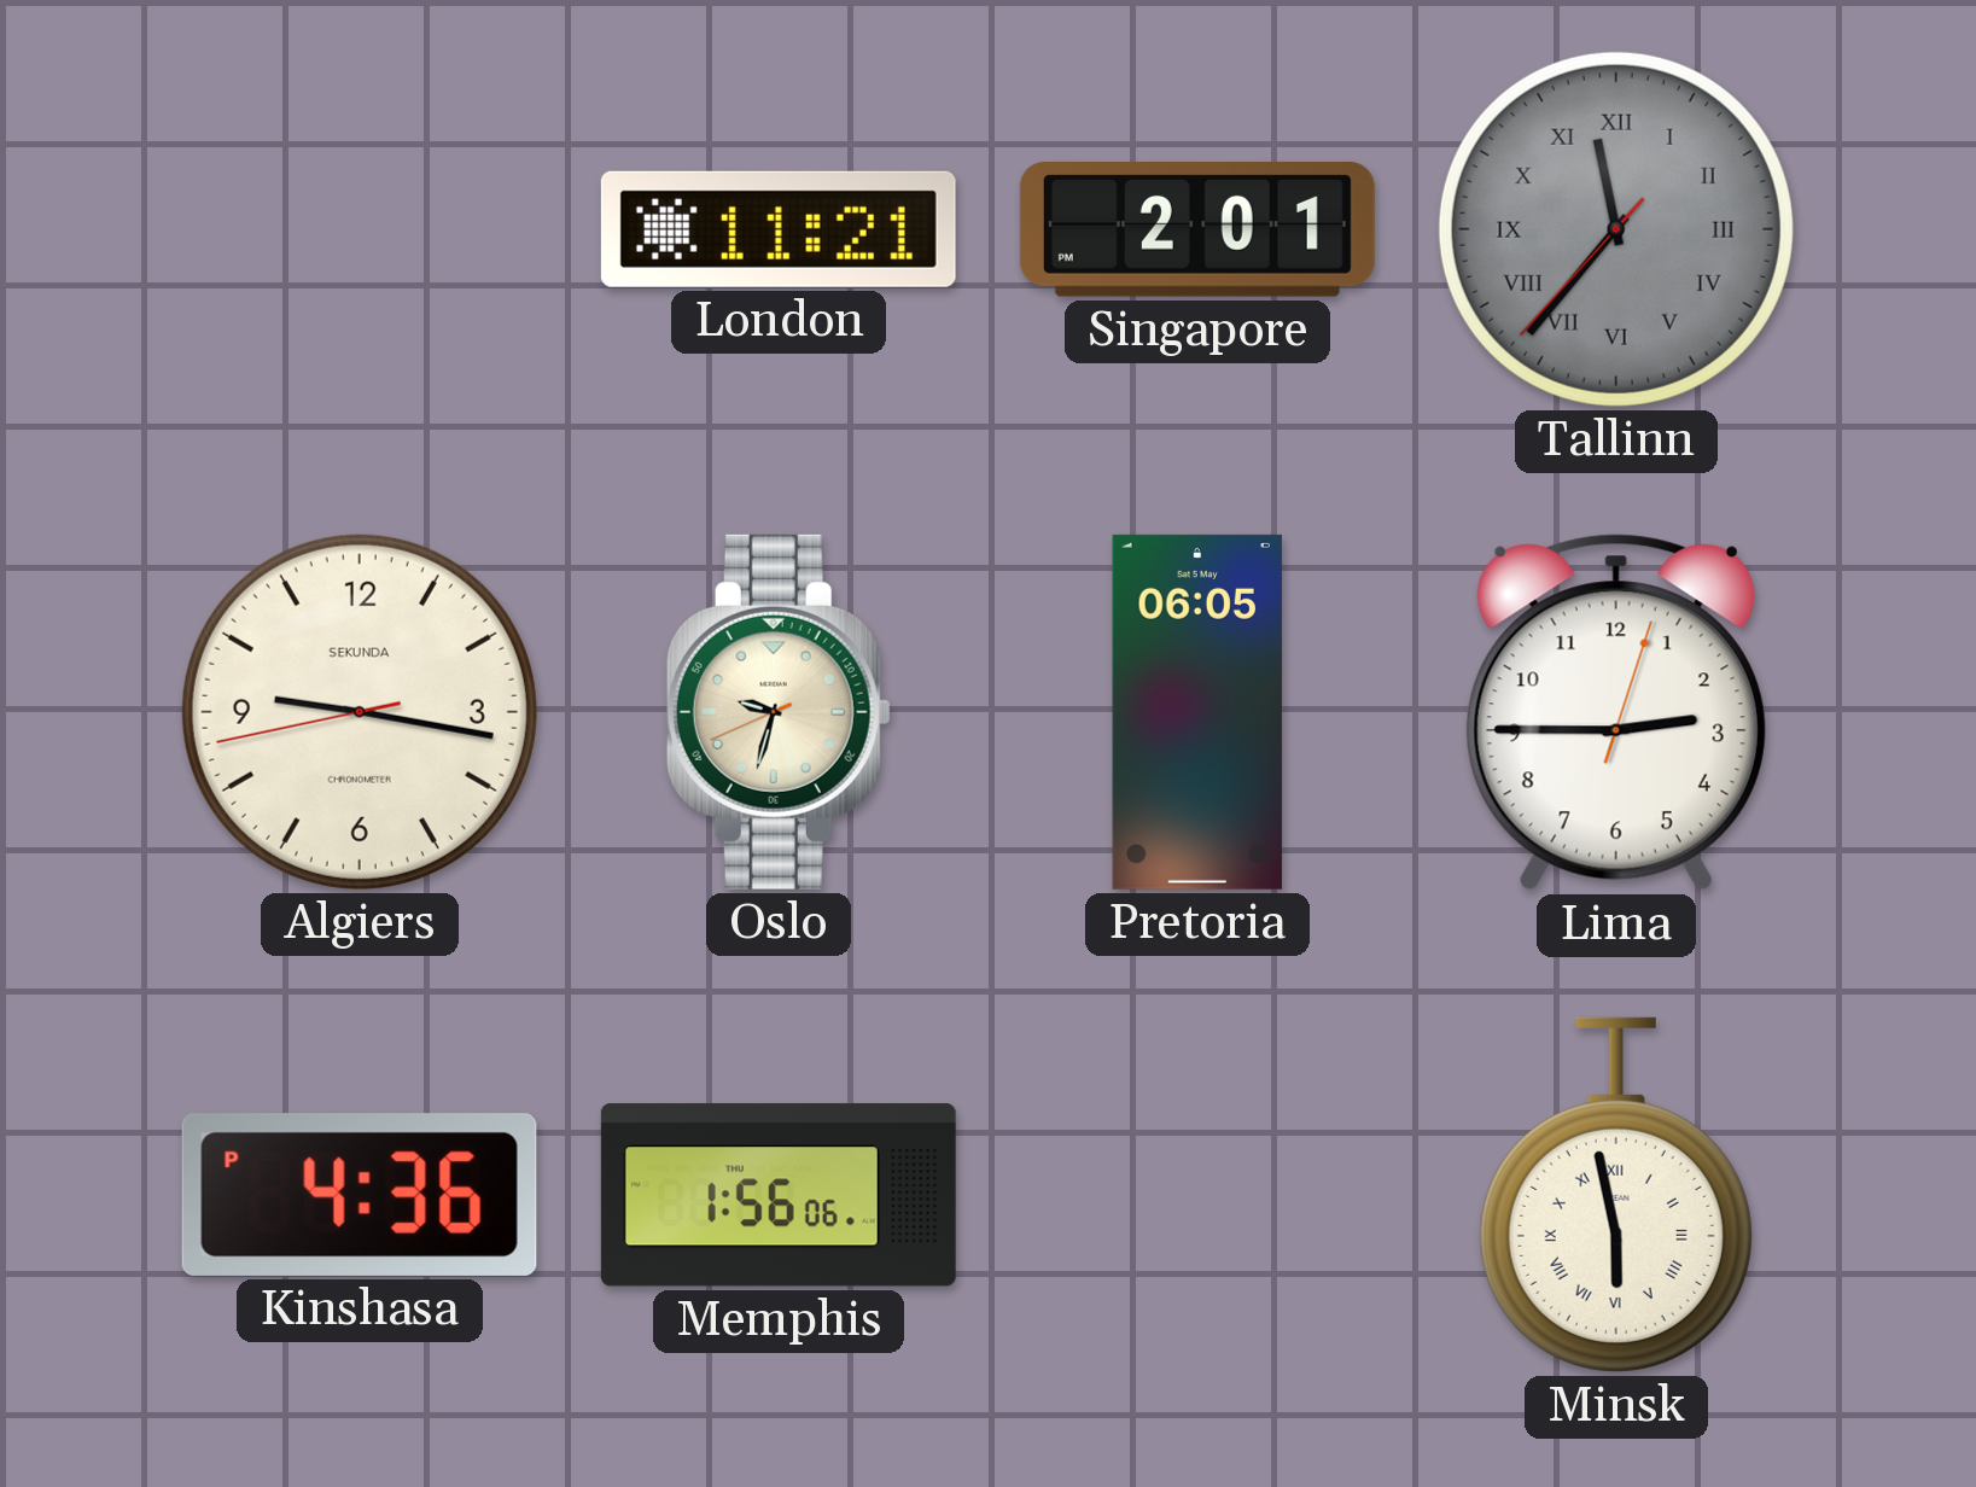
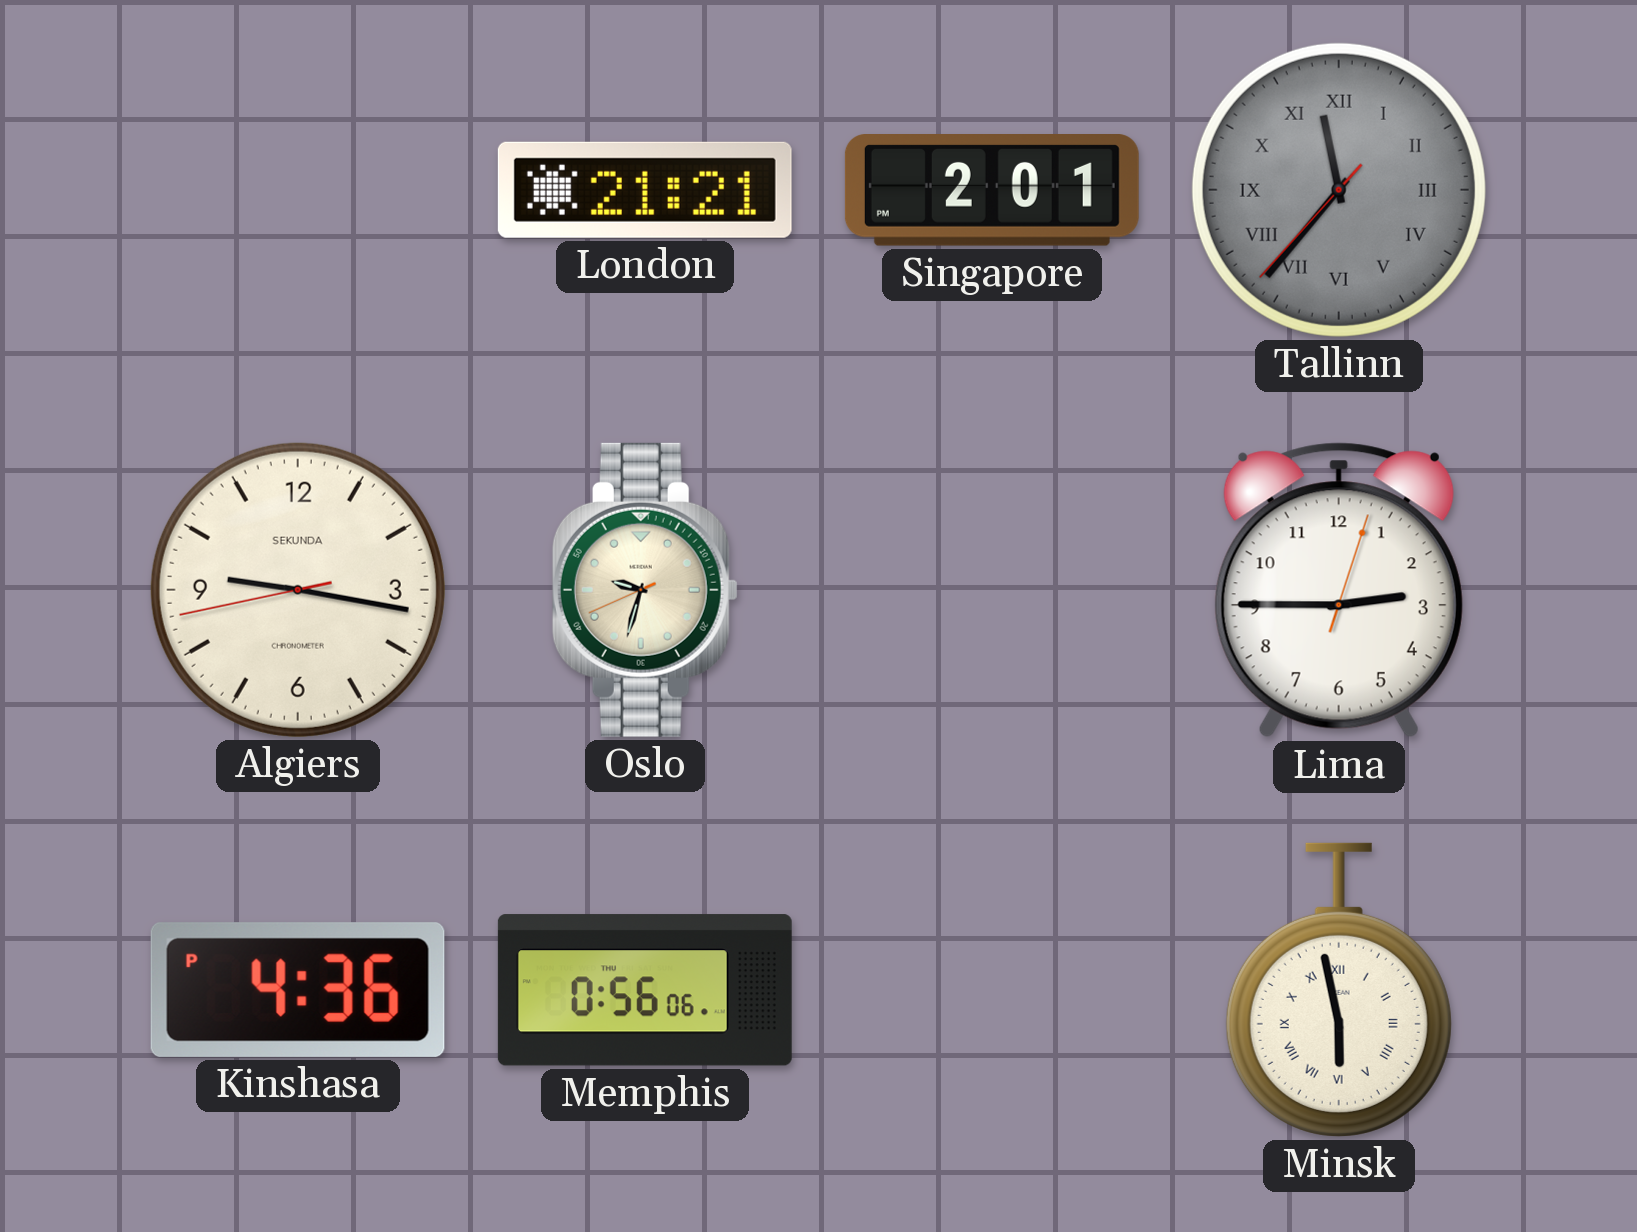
London: 11:21 -> 21:21
Pretoria: 06:05 -> none
Memphis: 1:56 -> 0:56
